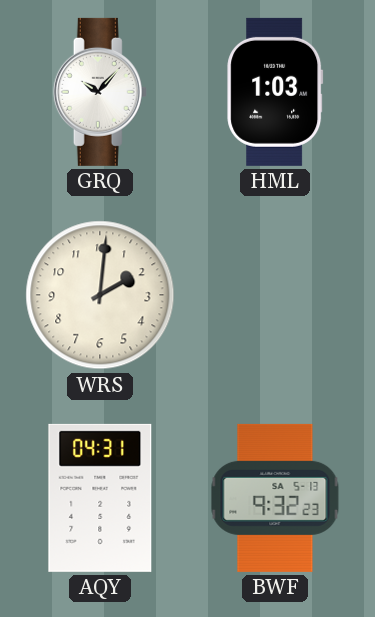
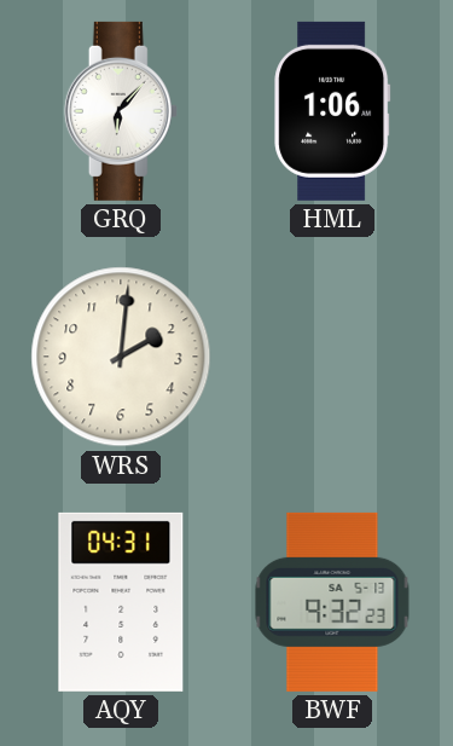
GRQ: 10:07 -> 6:07
HML: 1:03 -> 1:06
